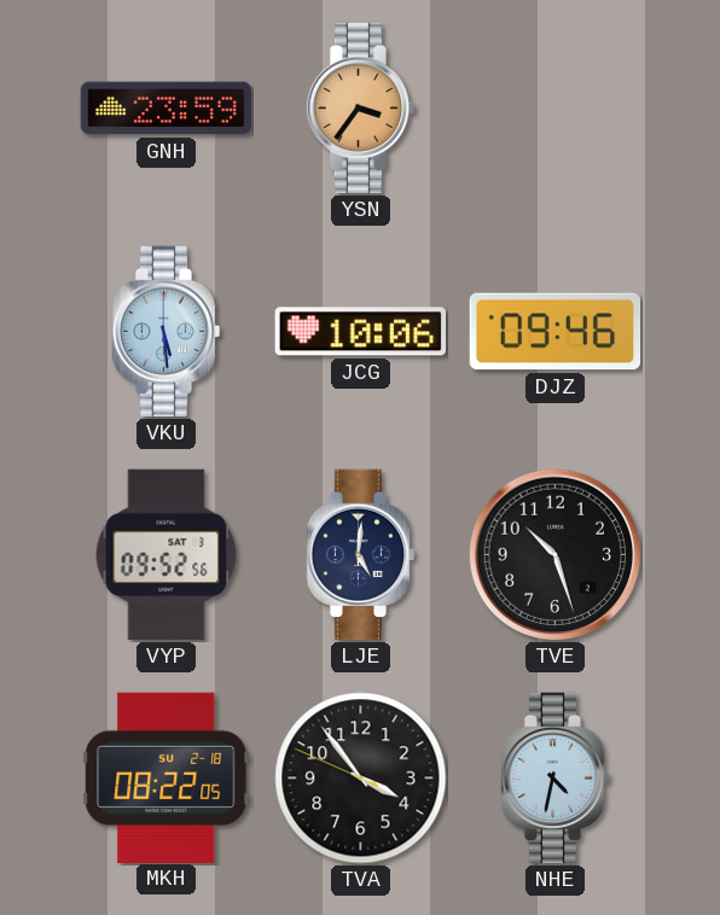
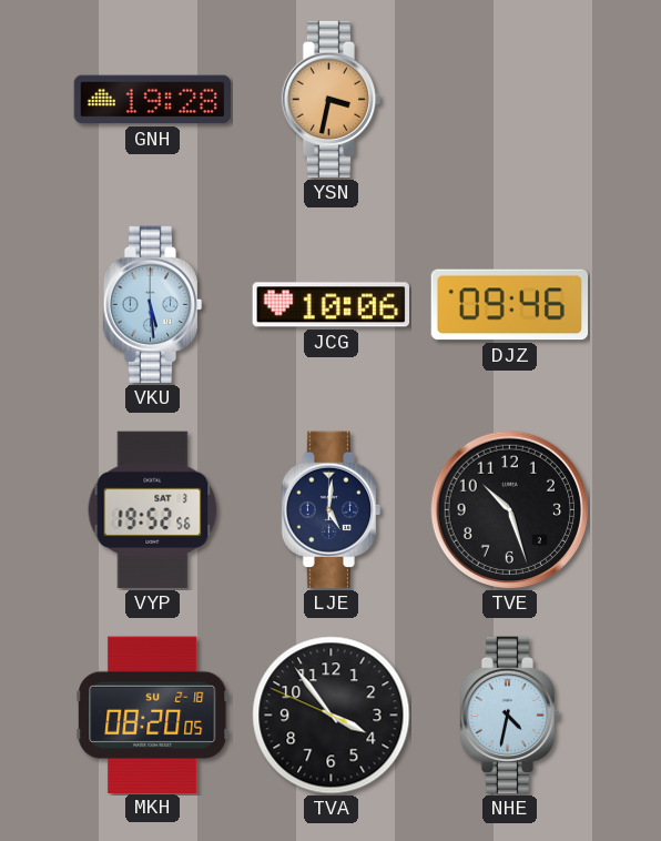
GNH: 23:59 -> 19:28
YSN: 3:36 -> 3:32
VYP: 09:52 -> 19:52
MKH: 08:22 -> 08:20
